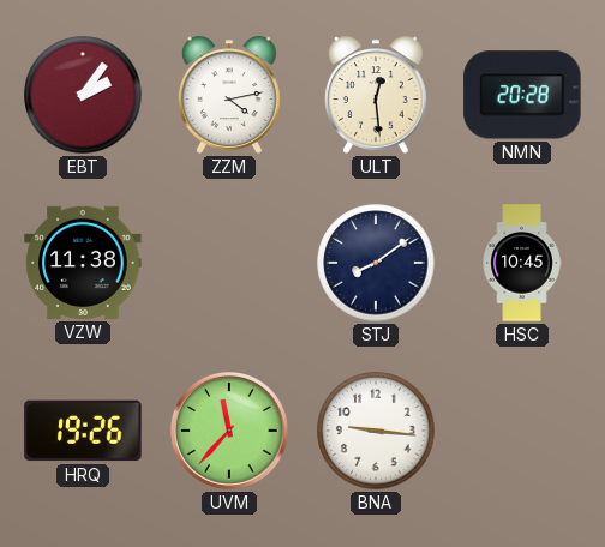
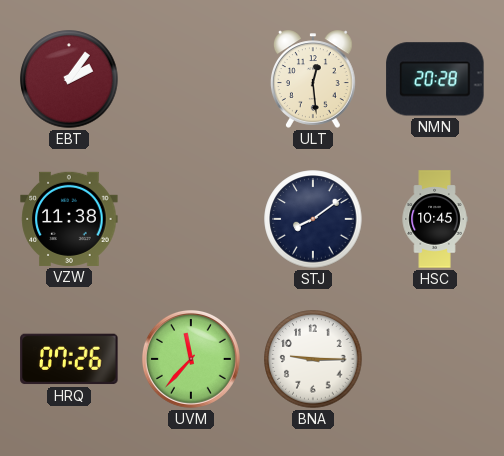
ZZM: 4:13 -> none
HRQ: 19:26 -> 07:26
BNA: 9:16 -> 9:15
